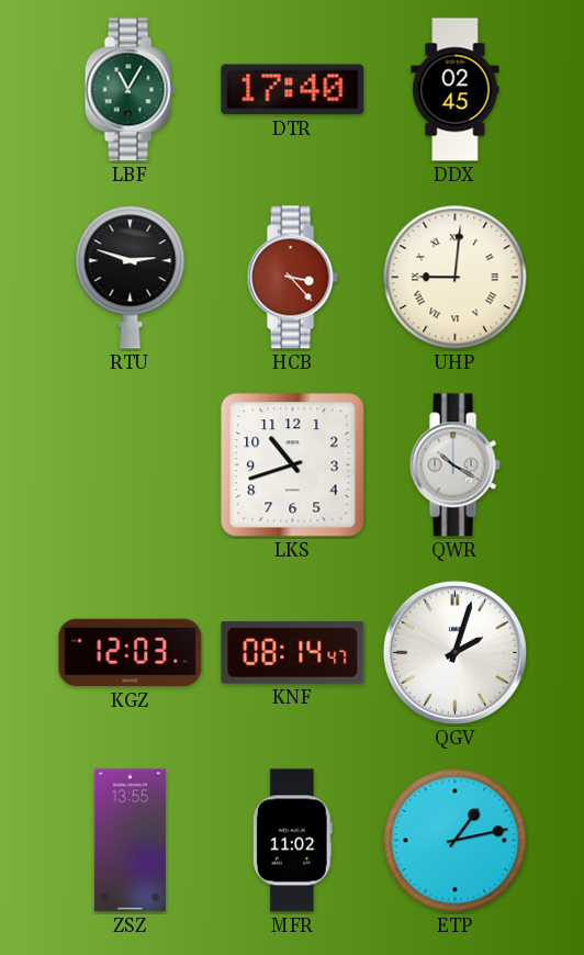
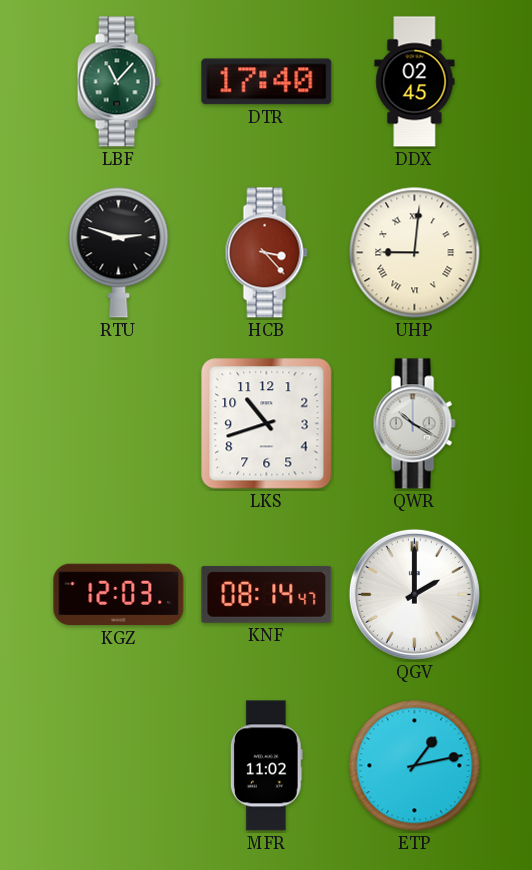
LBF: 11:05 -> 11:07
QGV: 2:03 -> 2:00
ZSZ: 13:55 -> none
